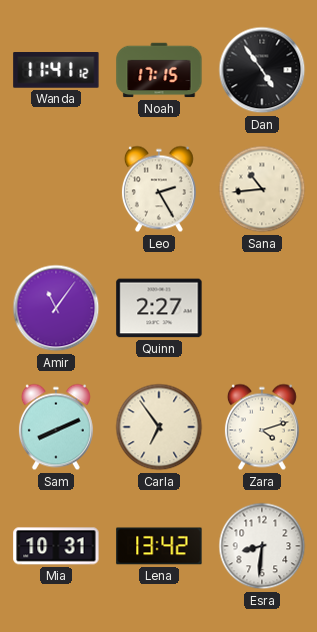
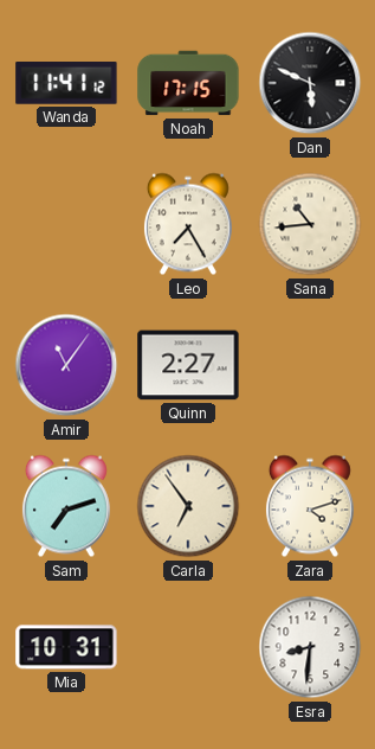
Dan: 4:54 -> 5:49
Leo: 2:25 -> 7:25
Sam: 8:11 -> 7:12
Lena: 13:42 -> none
